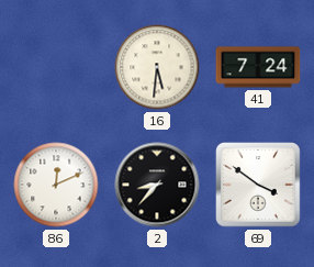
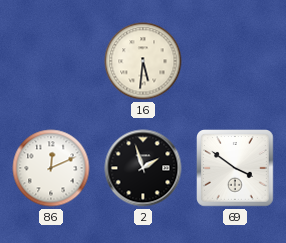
41: 7:24 -> none
2: 8:37 -> 1:57
